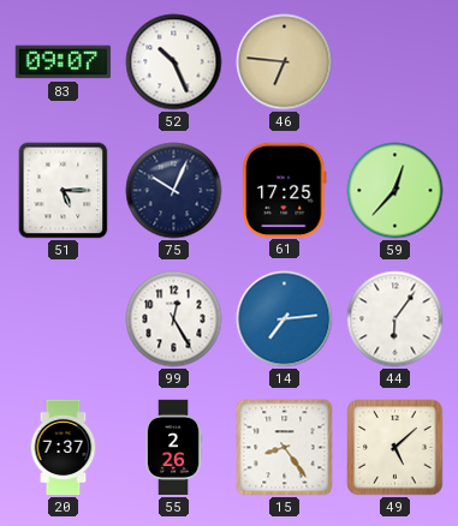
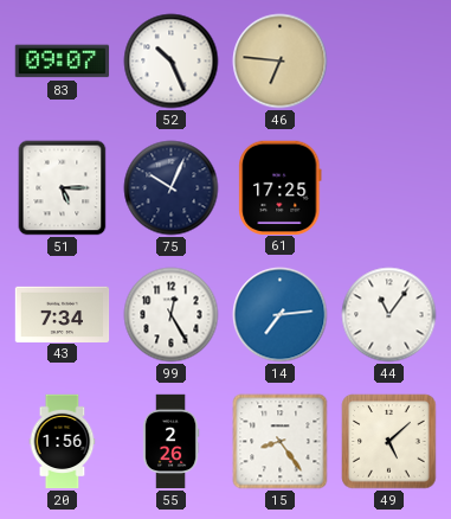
59: 12:37 -> none
43: none -> 7:34
44: 6:06 -> 11:06
20: 7:37 -> 1:56
